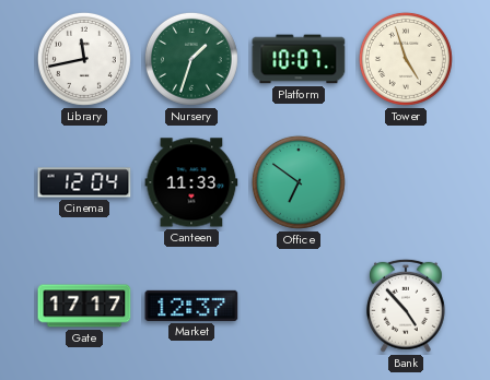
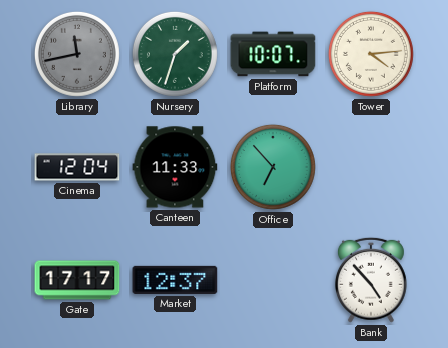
Library dial: white -> grey
Tower: 4:57 -> 4:14
Office: 6:51 -> 6:53
